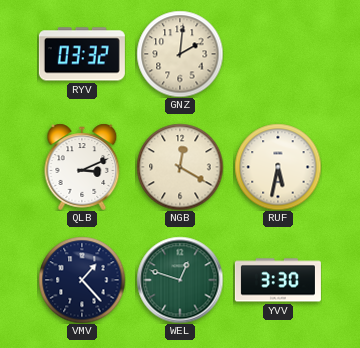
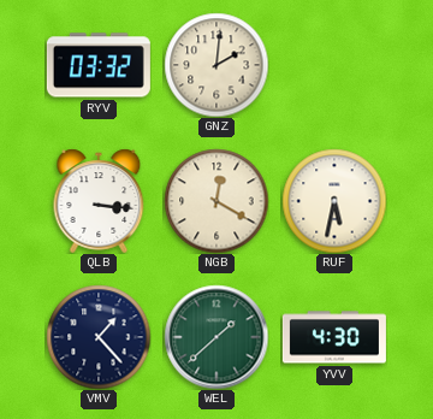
QLB: 3:11 -> 3:16
WEL: 12:48 -> 1:38
YVV: 3:30 -> 4:30
